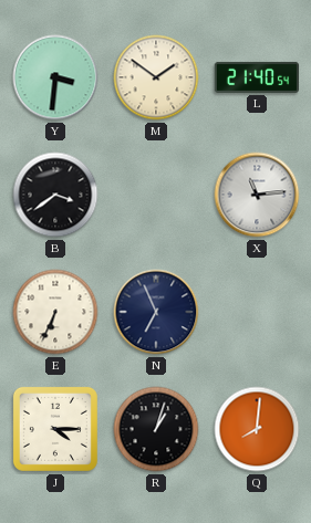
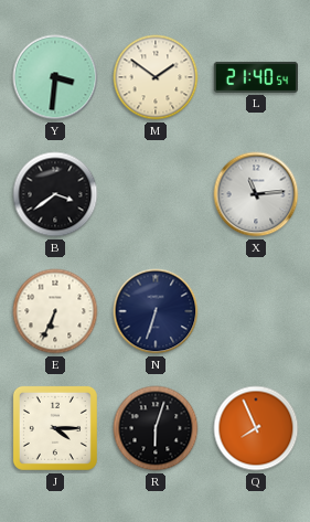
N: 6:56 -> 6:33
R: 1:03 -> 6:03
Q: 8:01 -> 7:56
